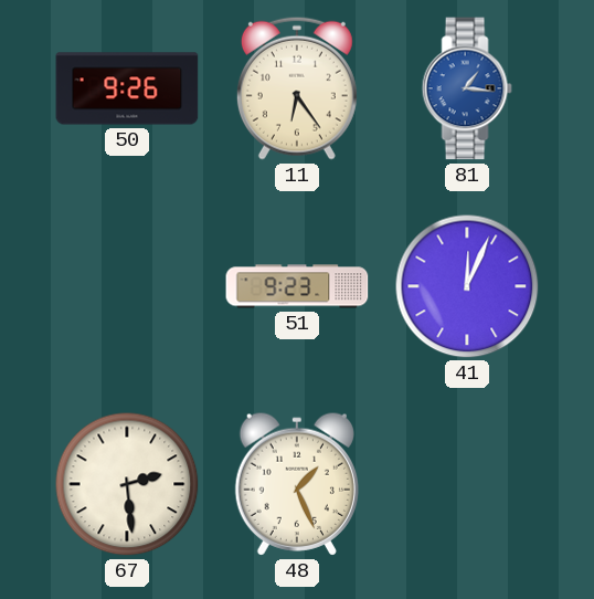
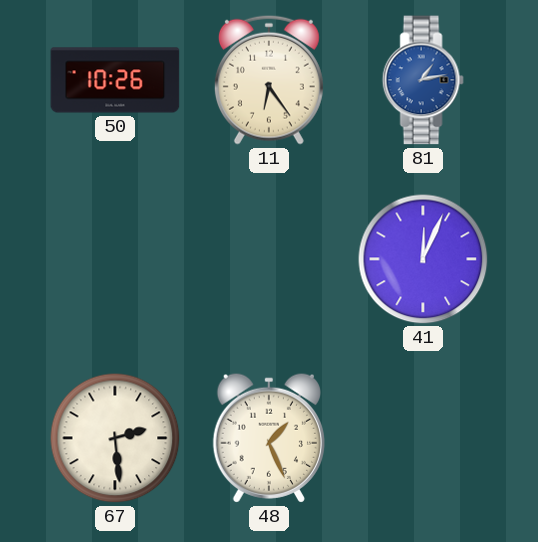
50: 9:26 -> 10:26
81: 1:16 -> 1:13
51: 9:23 -> none
